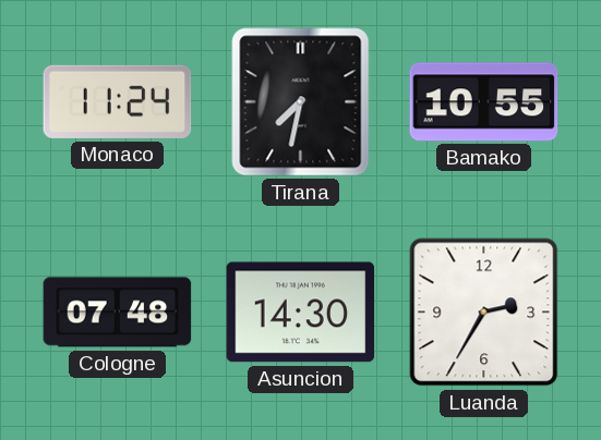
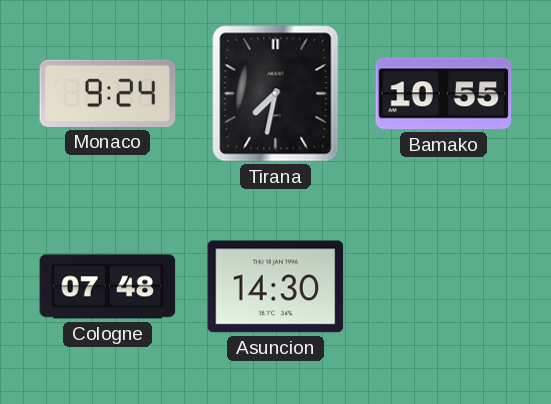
Monaco: 11:24 -> 9:24
Luanda: 2:35 -> none
